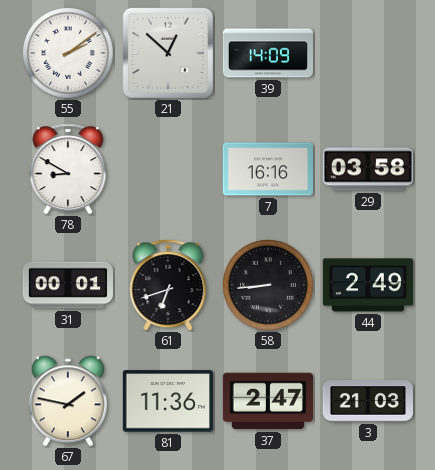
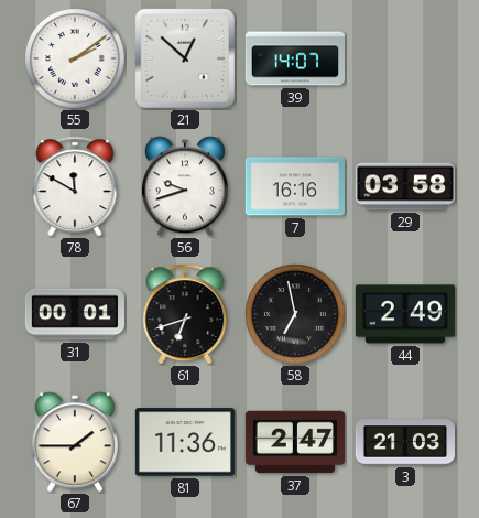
39: 14:09 -> 14:07
78: 8:50 -> 11:50
56: none -> 9:42
58: 8:44 -> 6:58
67: 1:47 -> 1:45
